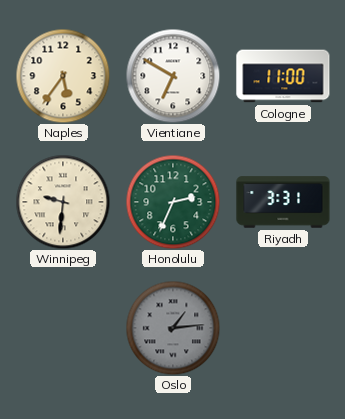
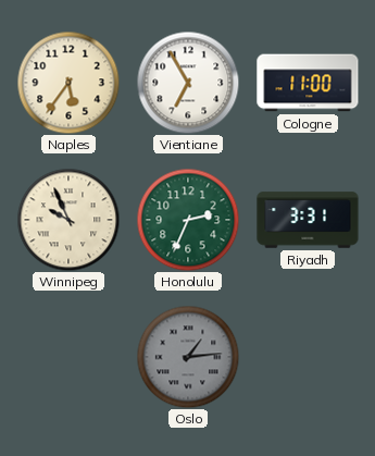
Vientiane: 6:50 -> 6:55
Winnipeg: 9:31 -> 9:56
